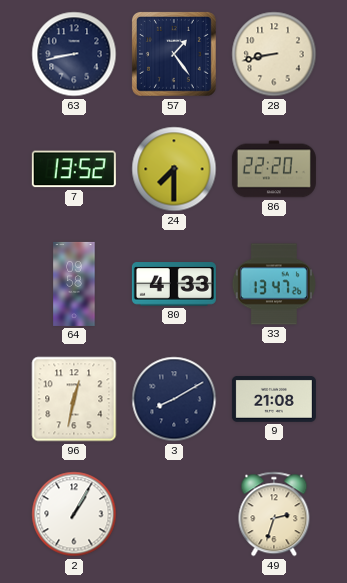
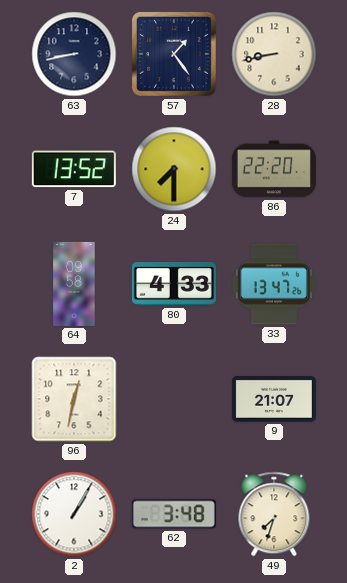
3: 8:10 -> none
9: 21:08 -> 21:07
62: none -> 3:48
49: 2:33 -> 7:33
